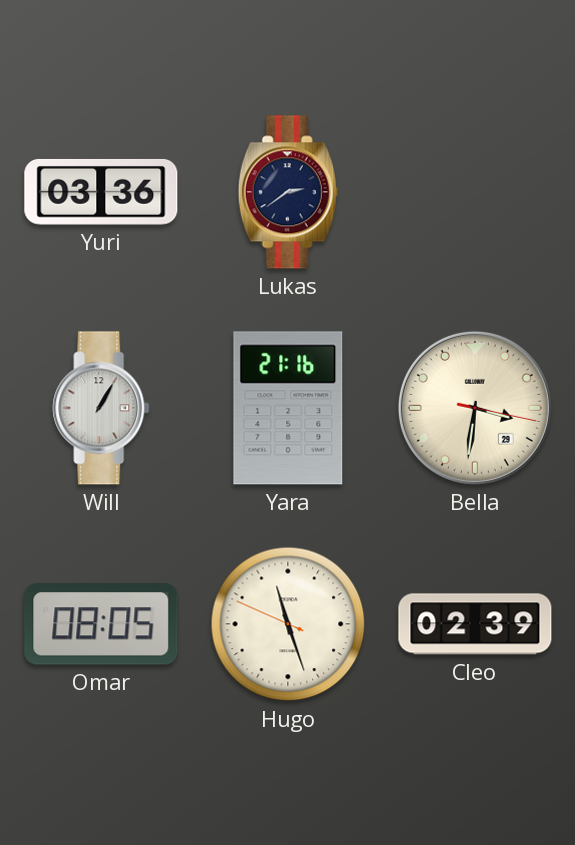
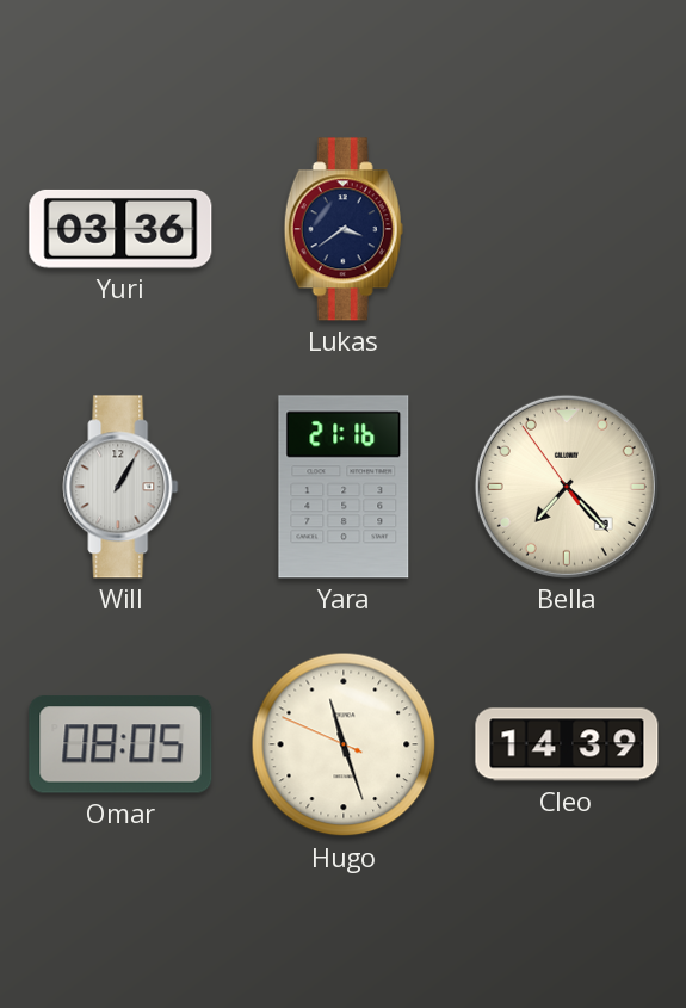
Lukas: 2:39 -> 3:39
Bella: 3:31 -> 7:22
Cleo: 02:39 -> 14:39
